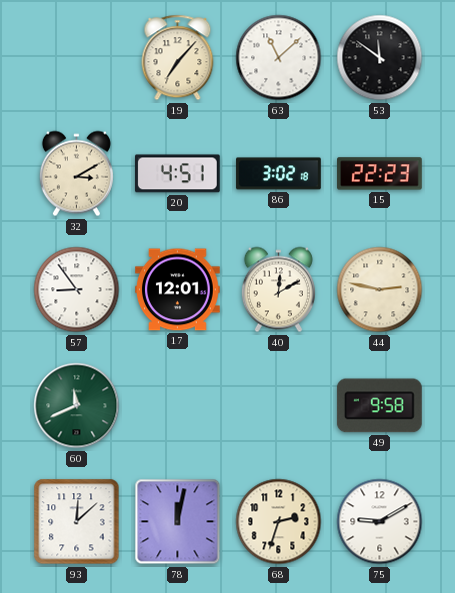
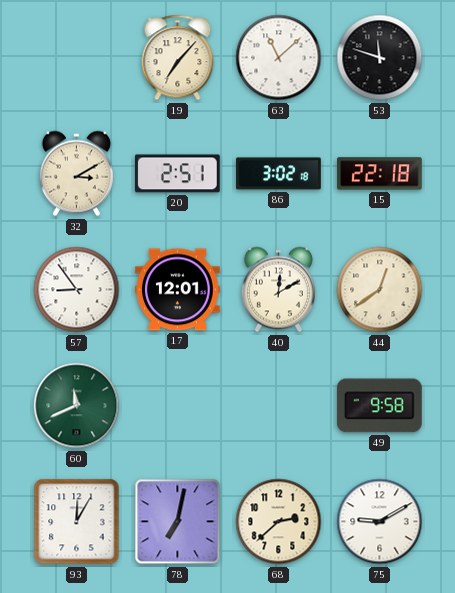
53: 11:51 -> 11:48
20: 4:51 -> 2:51
15: 22:23 -> 22:18
44: 2:47 -> 12:39
93: 12:08 -> 12:05
78: 12:02 -> 7:02
68: 2:33 -> 2:38
